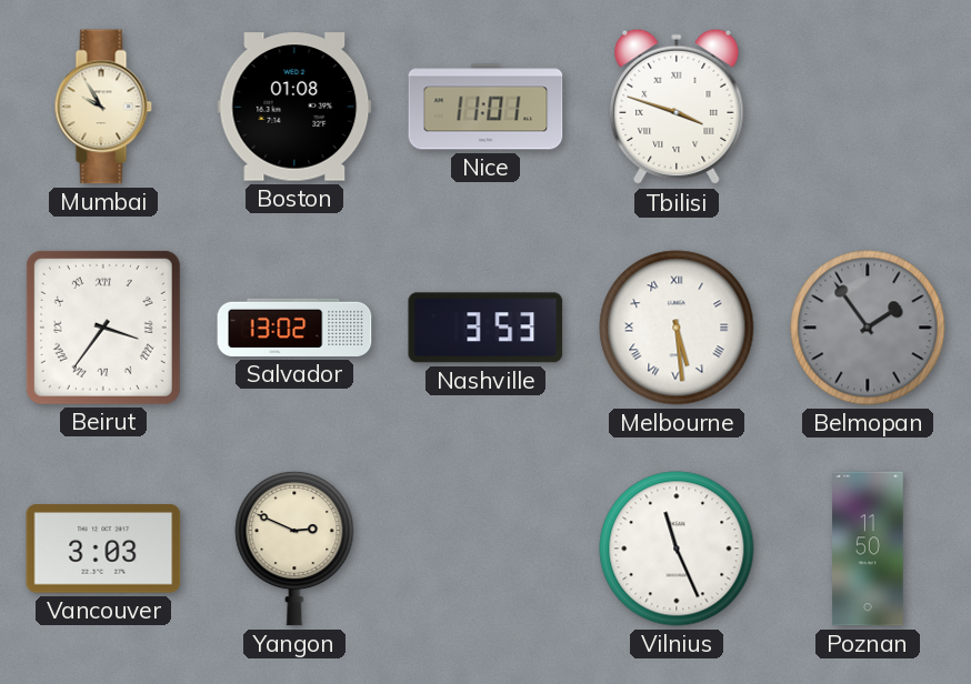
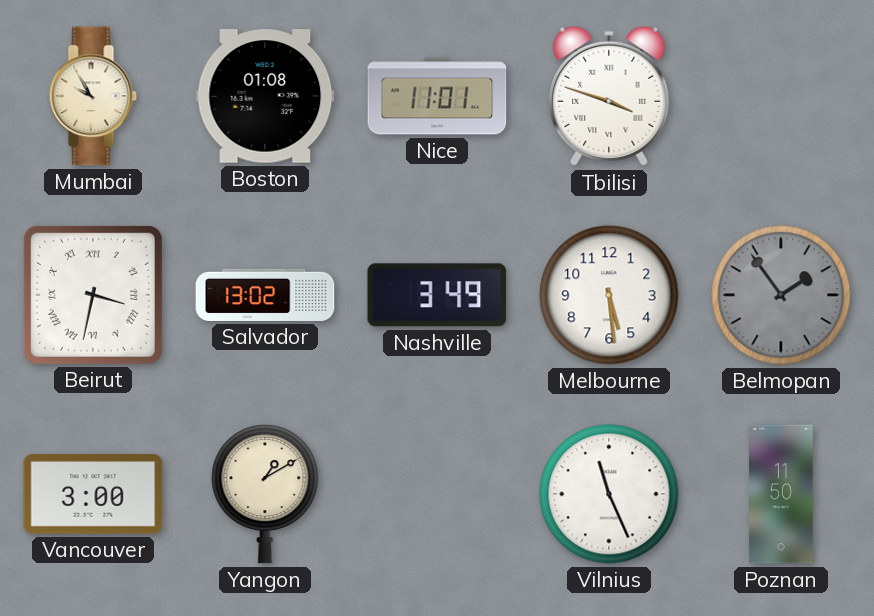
Beirut: 3:36 -> 3:32
Nashville: 3:53 -> 3:49
Melbourne numerals: Roman -> Arabic
Vancouver: 3:03 -> 3:00
Yangon: 2:49 -> 1:10
